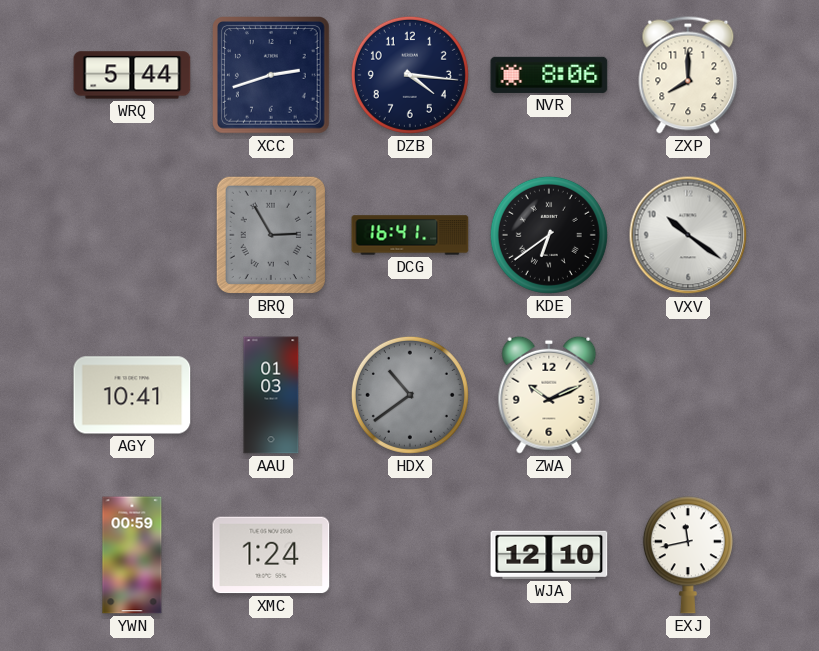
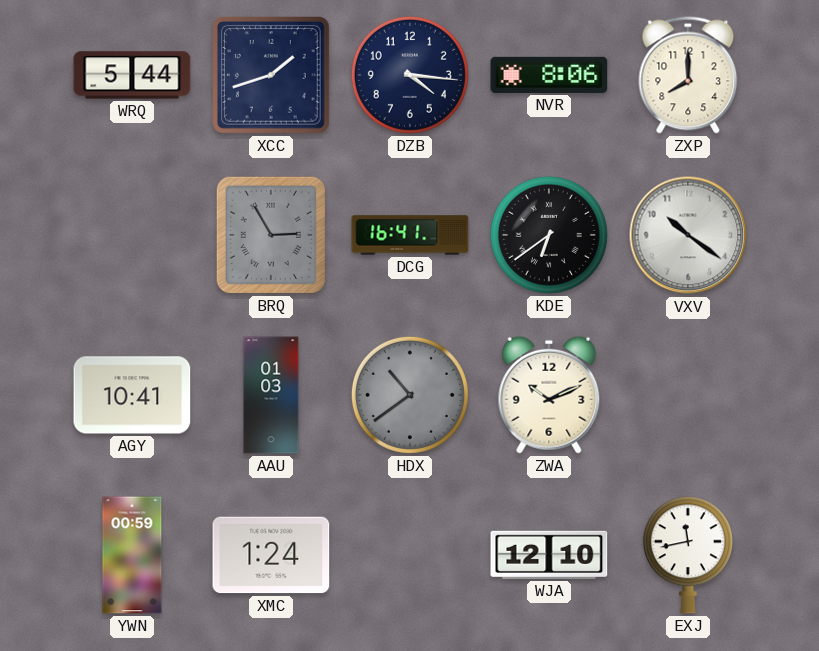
XCC: 2:42 -> 1:42
